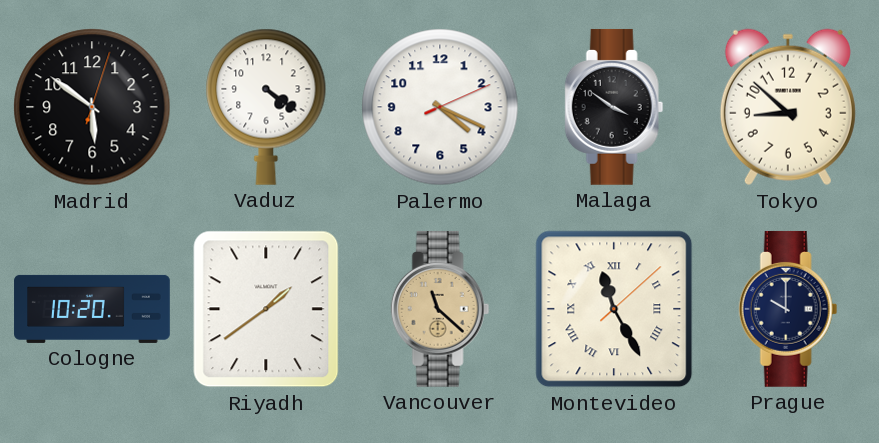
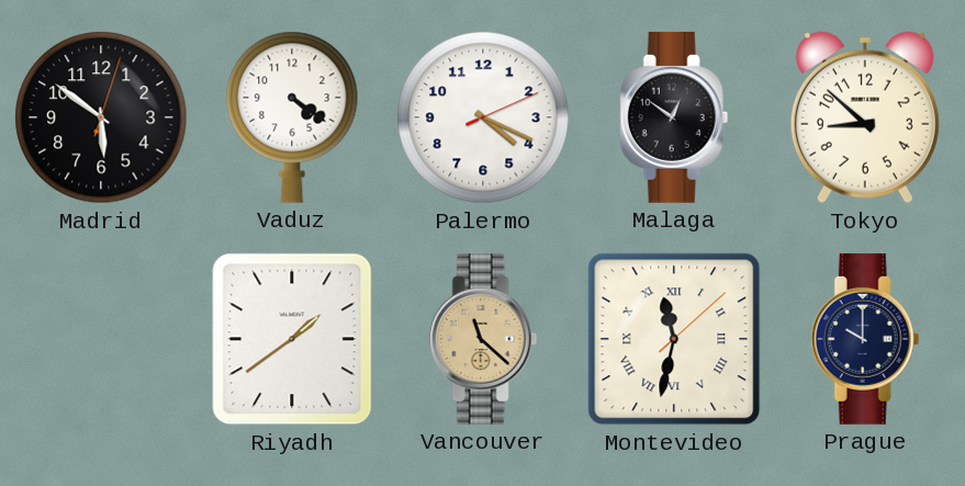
Malaga: 3:51 -> 12:51
Cologne: 10:20 -> none
Montevideo: 11:25 -> 11:32
